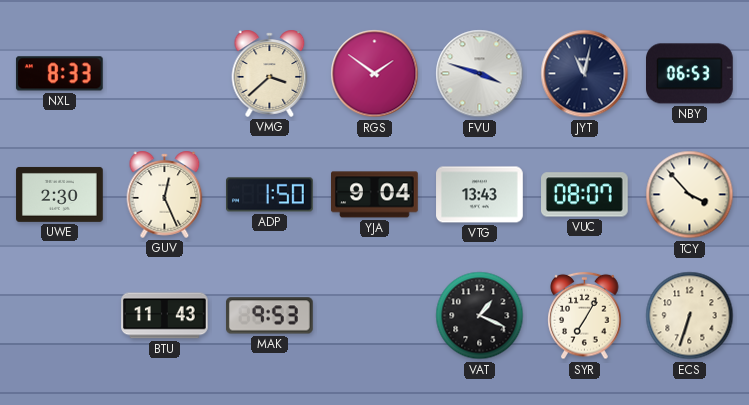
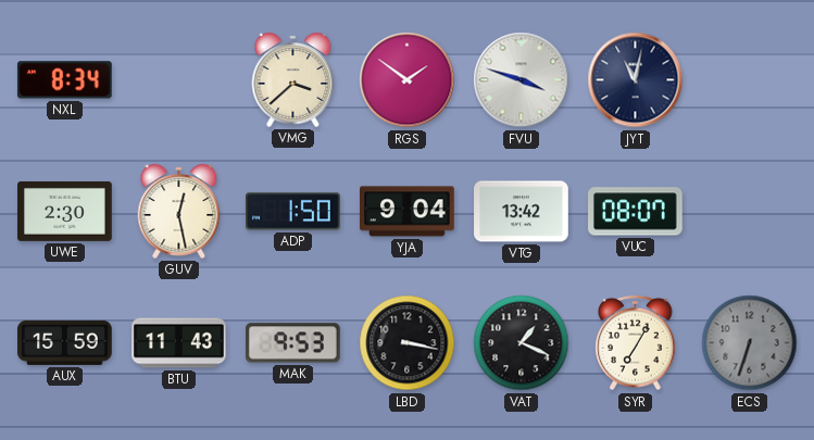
NXL: 8:33 -> 8:34
NBY: 06:53 -> none
GUV: 12:26 -> 12:28
VTG: 13:43 -> 13:42
TCY: 3:53 -> none
AUX: none -> 15:59
LBD: none -> 3:17
ECS dial: cream -> grey
